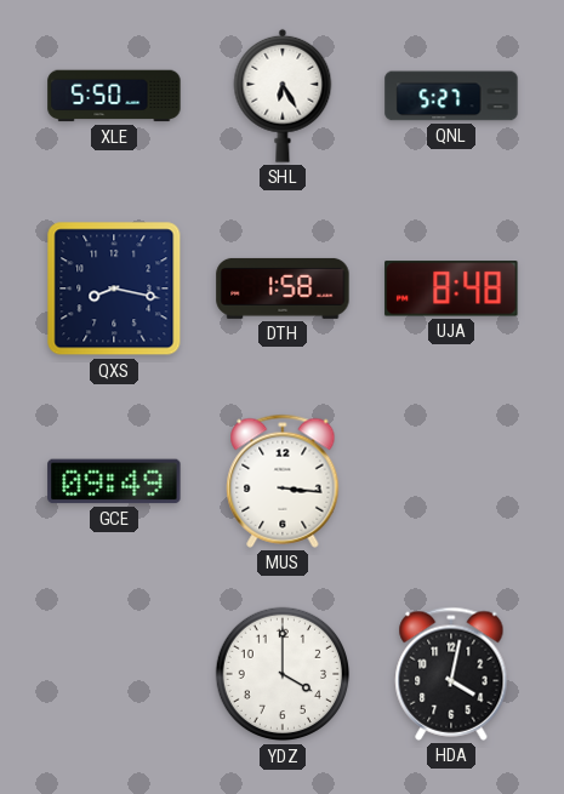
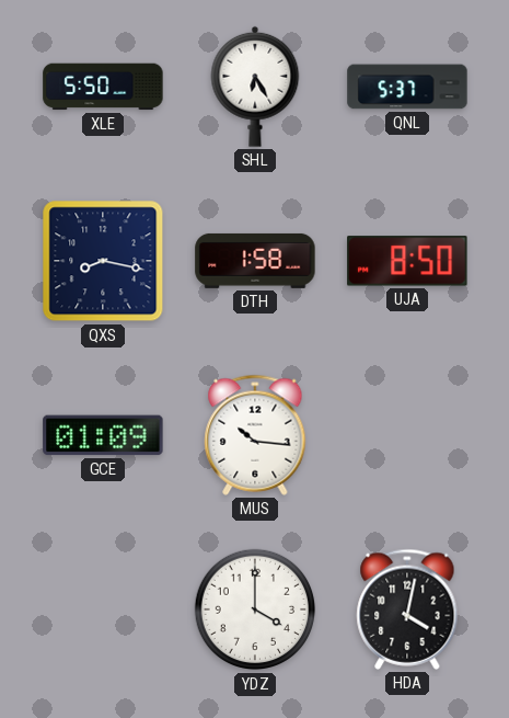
QNL: 5:27 -> 5:37
UJA: 8:48 -> 8:50
GCE: 09:49 -> 01:09
MUS: 3:16 -> 10:16
